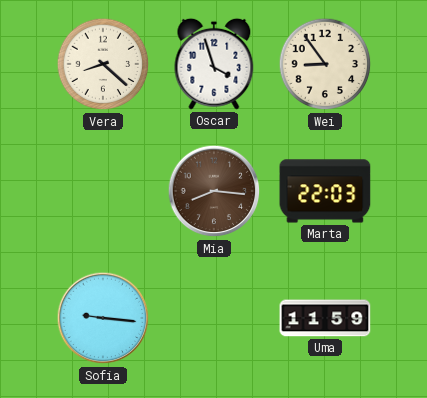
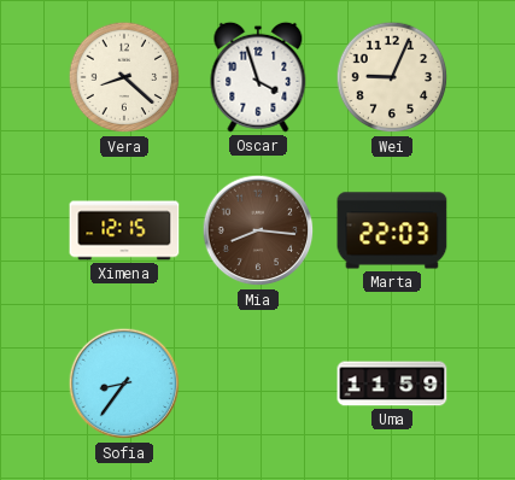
Wei: 8:54 -> 9:04
Ximena: none -> 12:15
Sofia: 9:16 -> 8:36
